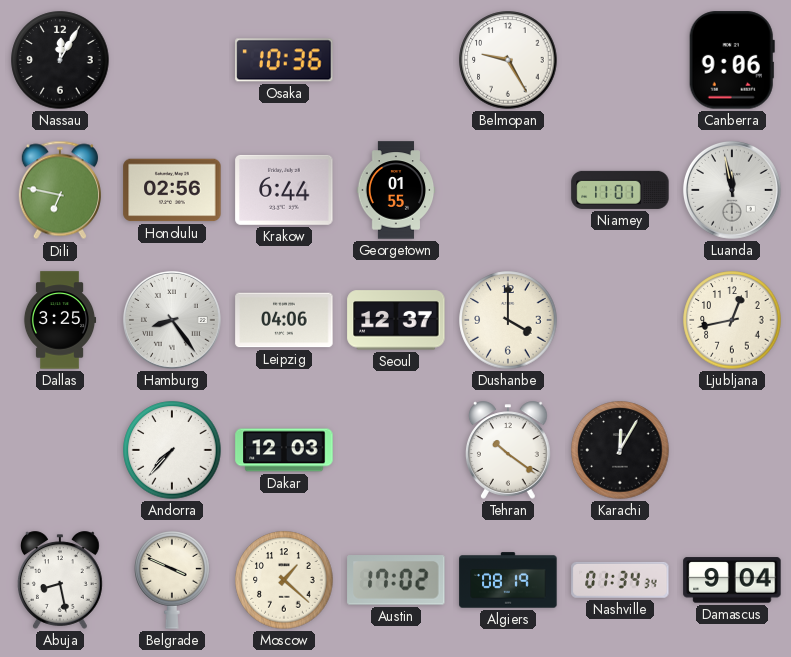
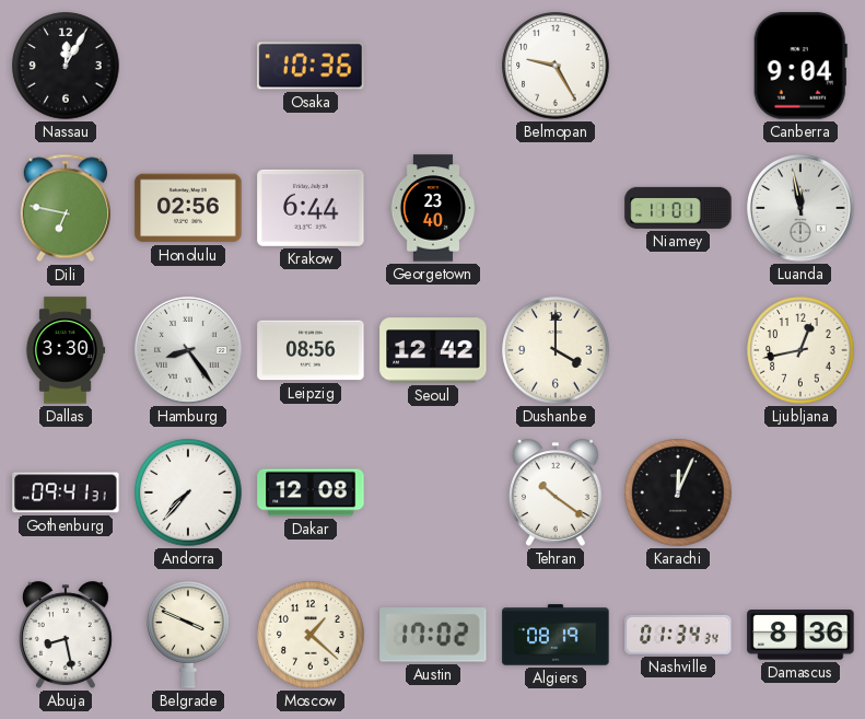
Canberra: 9:06 -> 9:04
Georgetown: 01:55 -> 23:40
Dallas: 3:25 -> 3:30
Leipzig: 04:06 -> 08:56
Seoul: 12:37 -> 12:42
Gothenburg: none -> 09:41
Dakar: 12:03 -> 12:08
Karachi: 12:05 -> 12:04
Damascus: 9:04 -> 8:36
